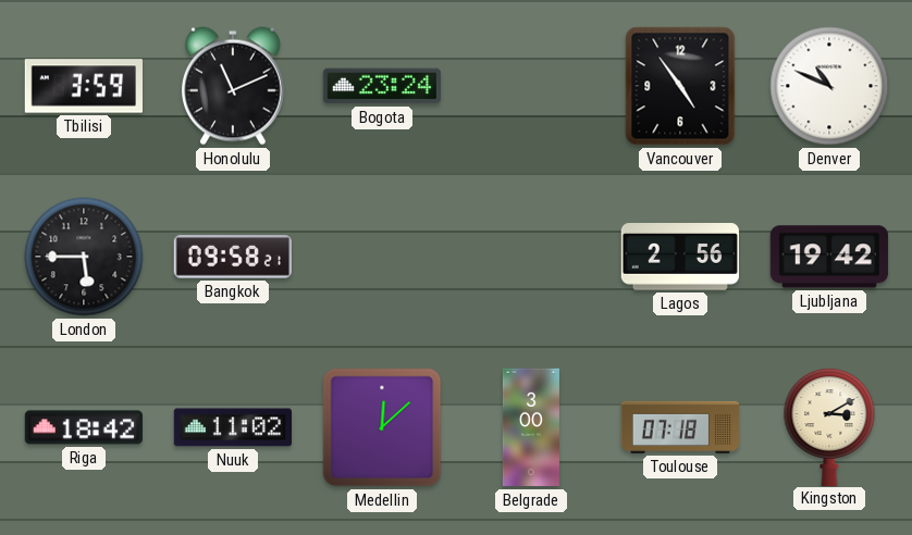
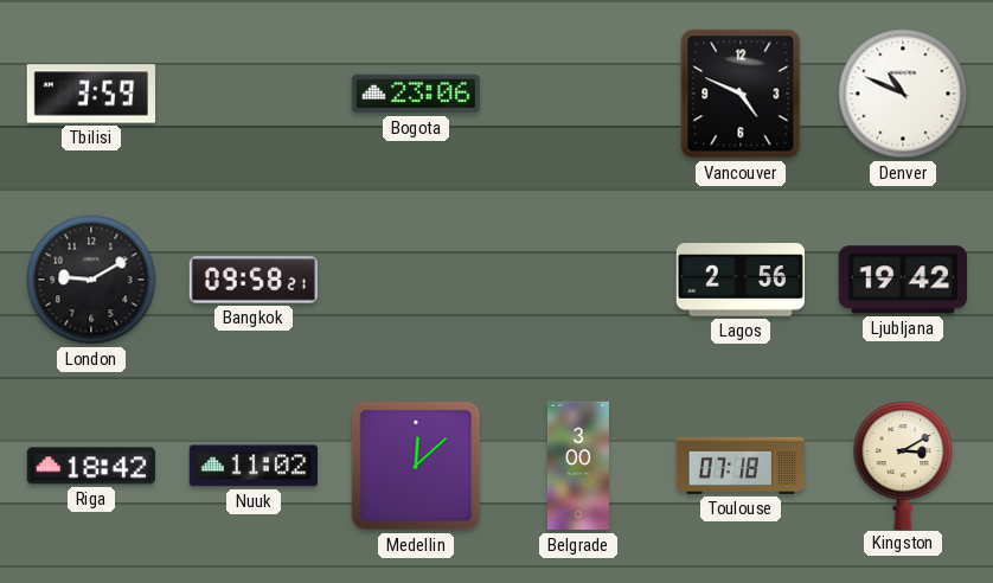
Honolulu: 11:11 -> none
Bogota: 23:24 -> 23:06
Vancouver: 4:54 -> 4:49
London: 5:45 -> 9:10
